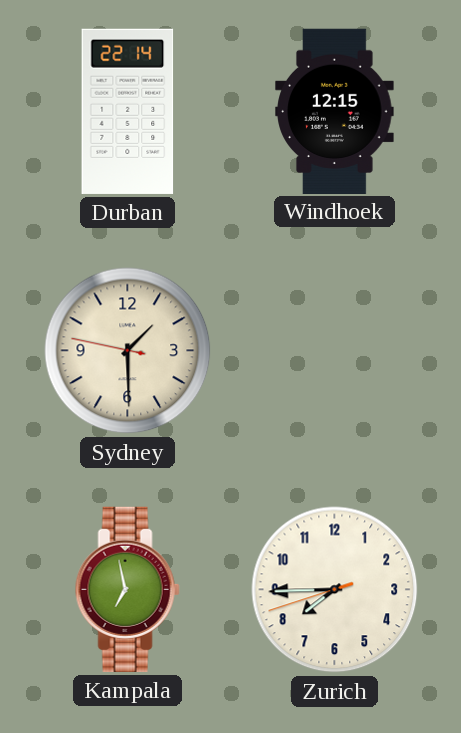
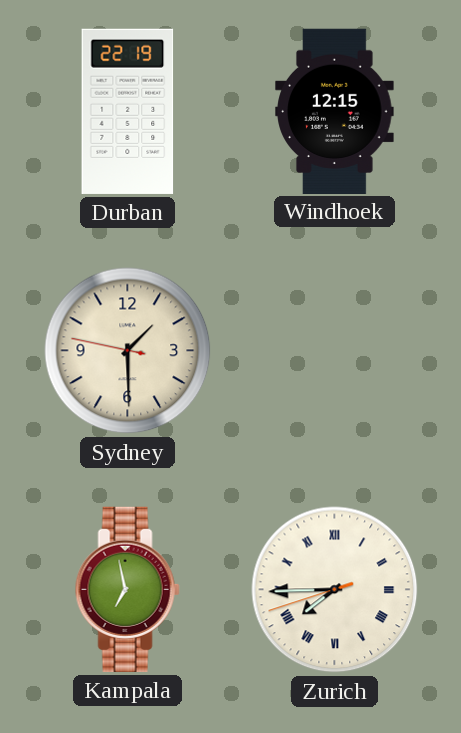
Durban: 22:14 -> 22:19
Zurich numerals: Arabic -> Roman
